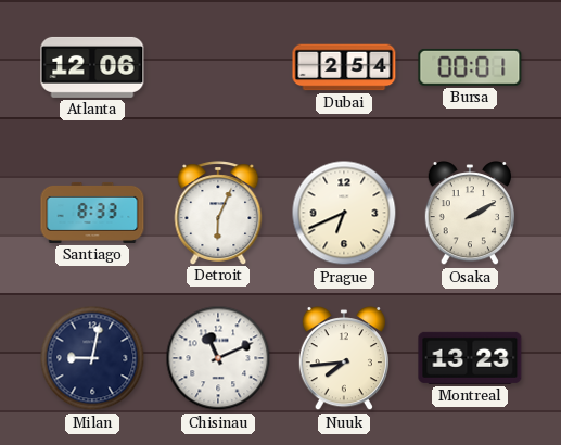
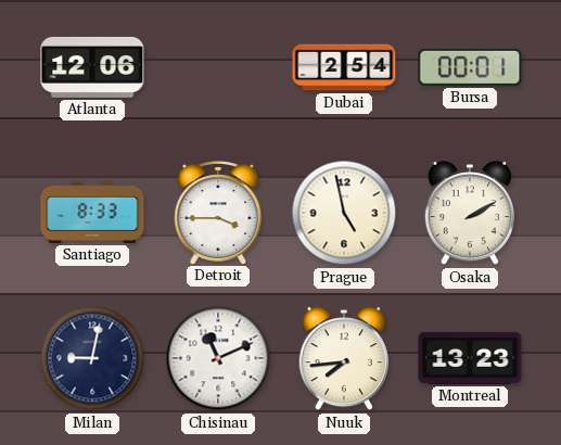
Detroit: 6:04 -> 3:45
Prague: 6:41 -> 4:58
